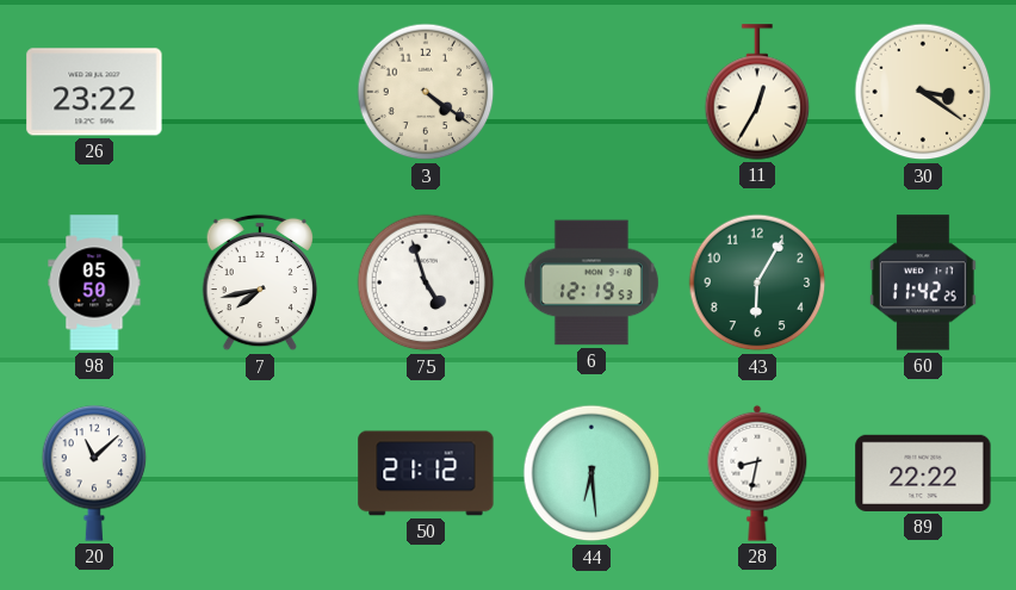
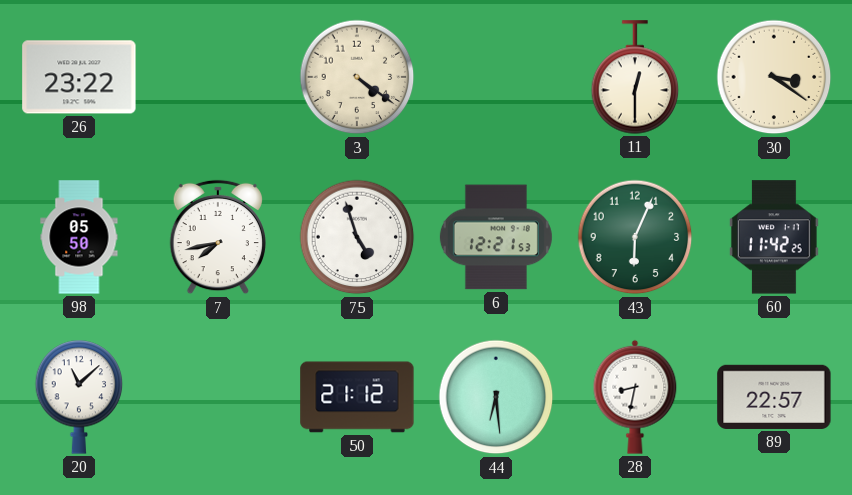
11: 12:35 -> 12:30
6: 12:19 -> 12:21
43: 6:05 -> 6:04
89: 22:22 -> 22:57
